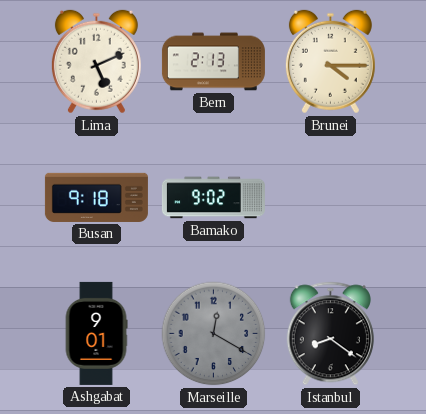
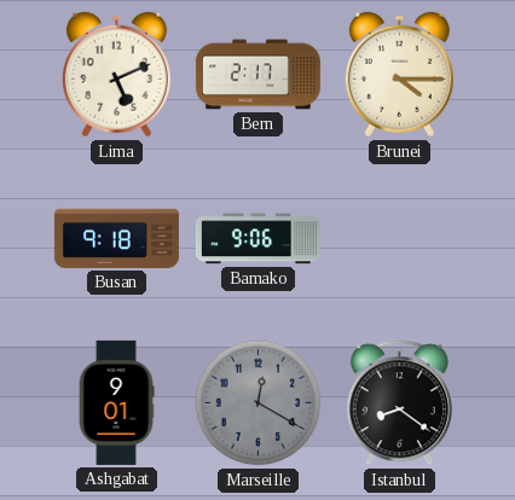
Bern: 2:13 -> 2:17
Bamako: 9:02 -> 9:06
